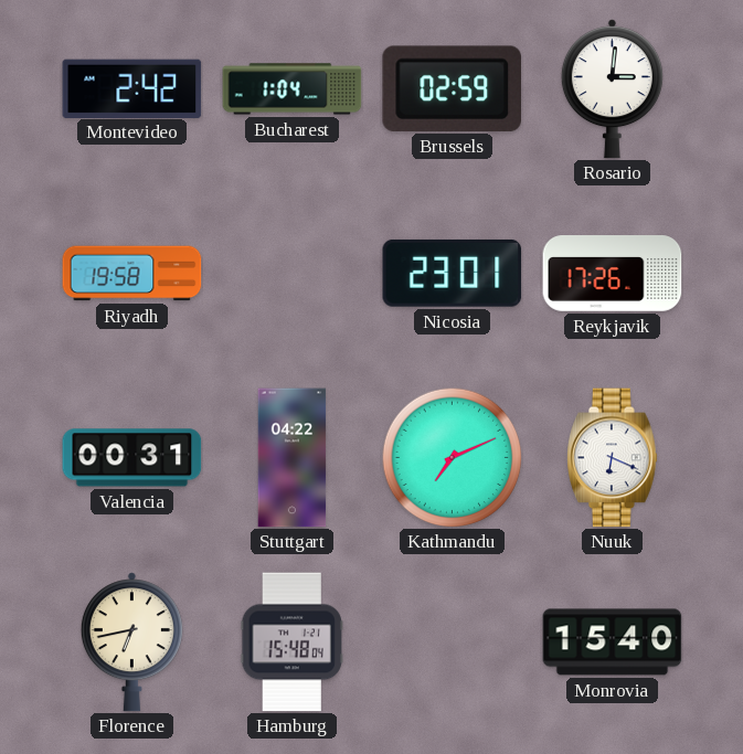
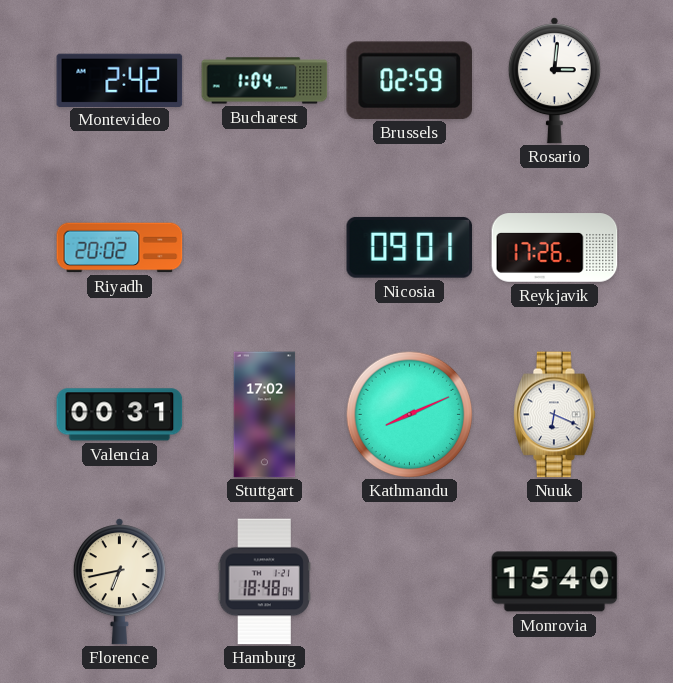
Riyadh: 19:58 -> 20:02
Nicosia: 23:01 -> 09:01
Stuttgart: 04:22 -> 17:02
Kathmandu: 7:11 -> 8:11
Hamburg: 15:48 -> 18:48
